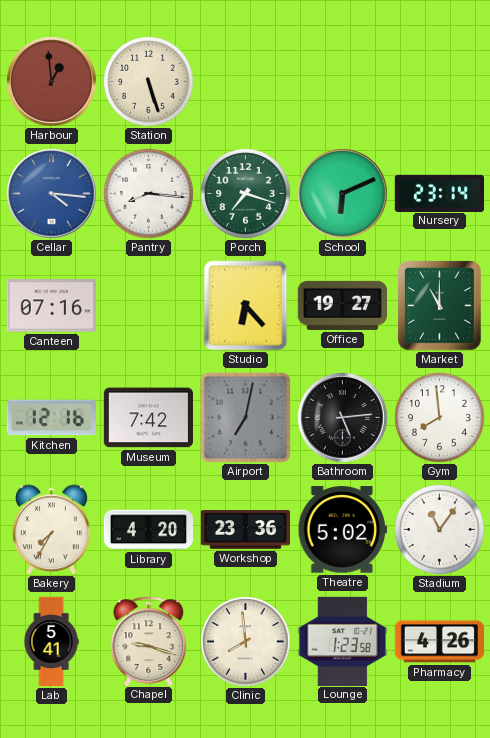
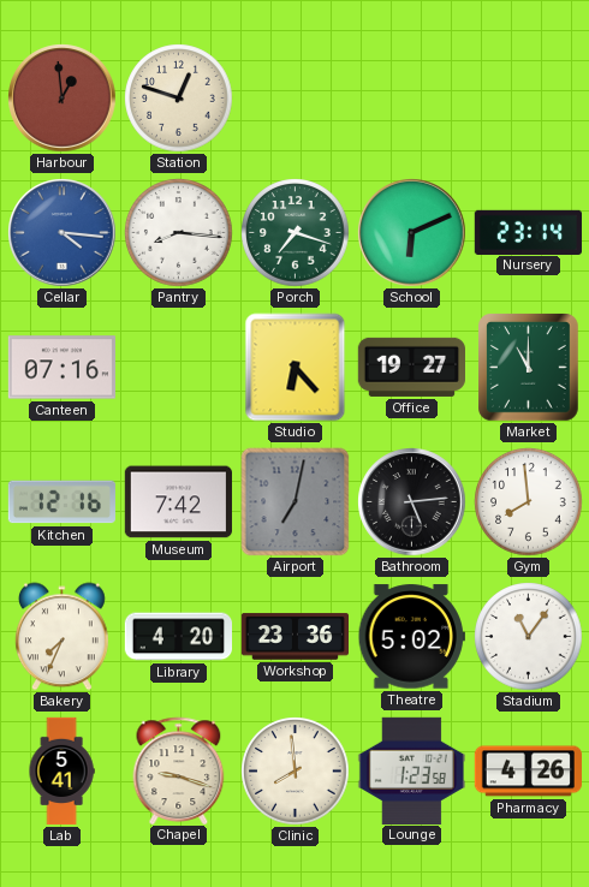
Station: 5:27 -> 12:48
Bakery: 7:35 -> 7:34
